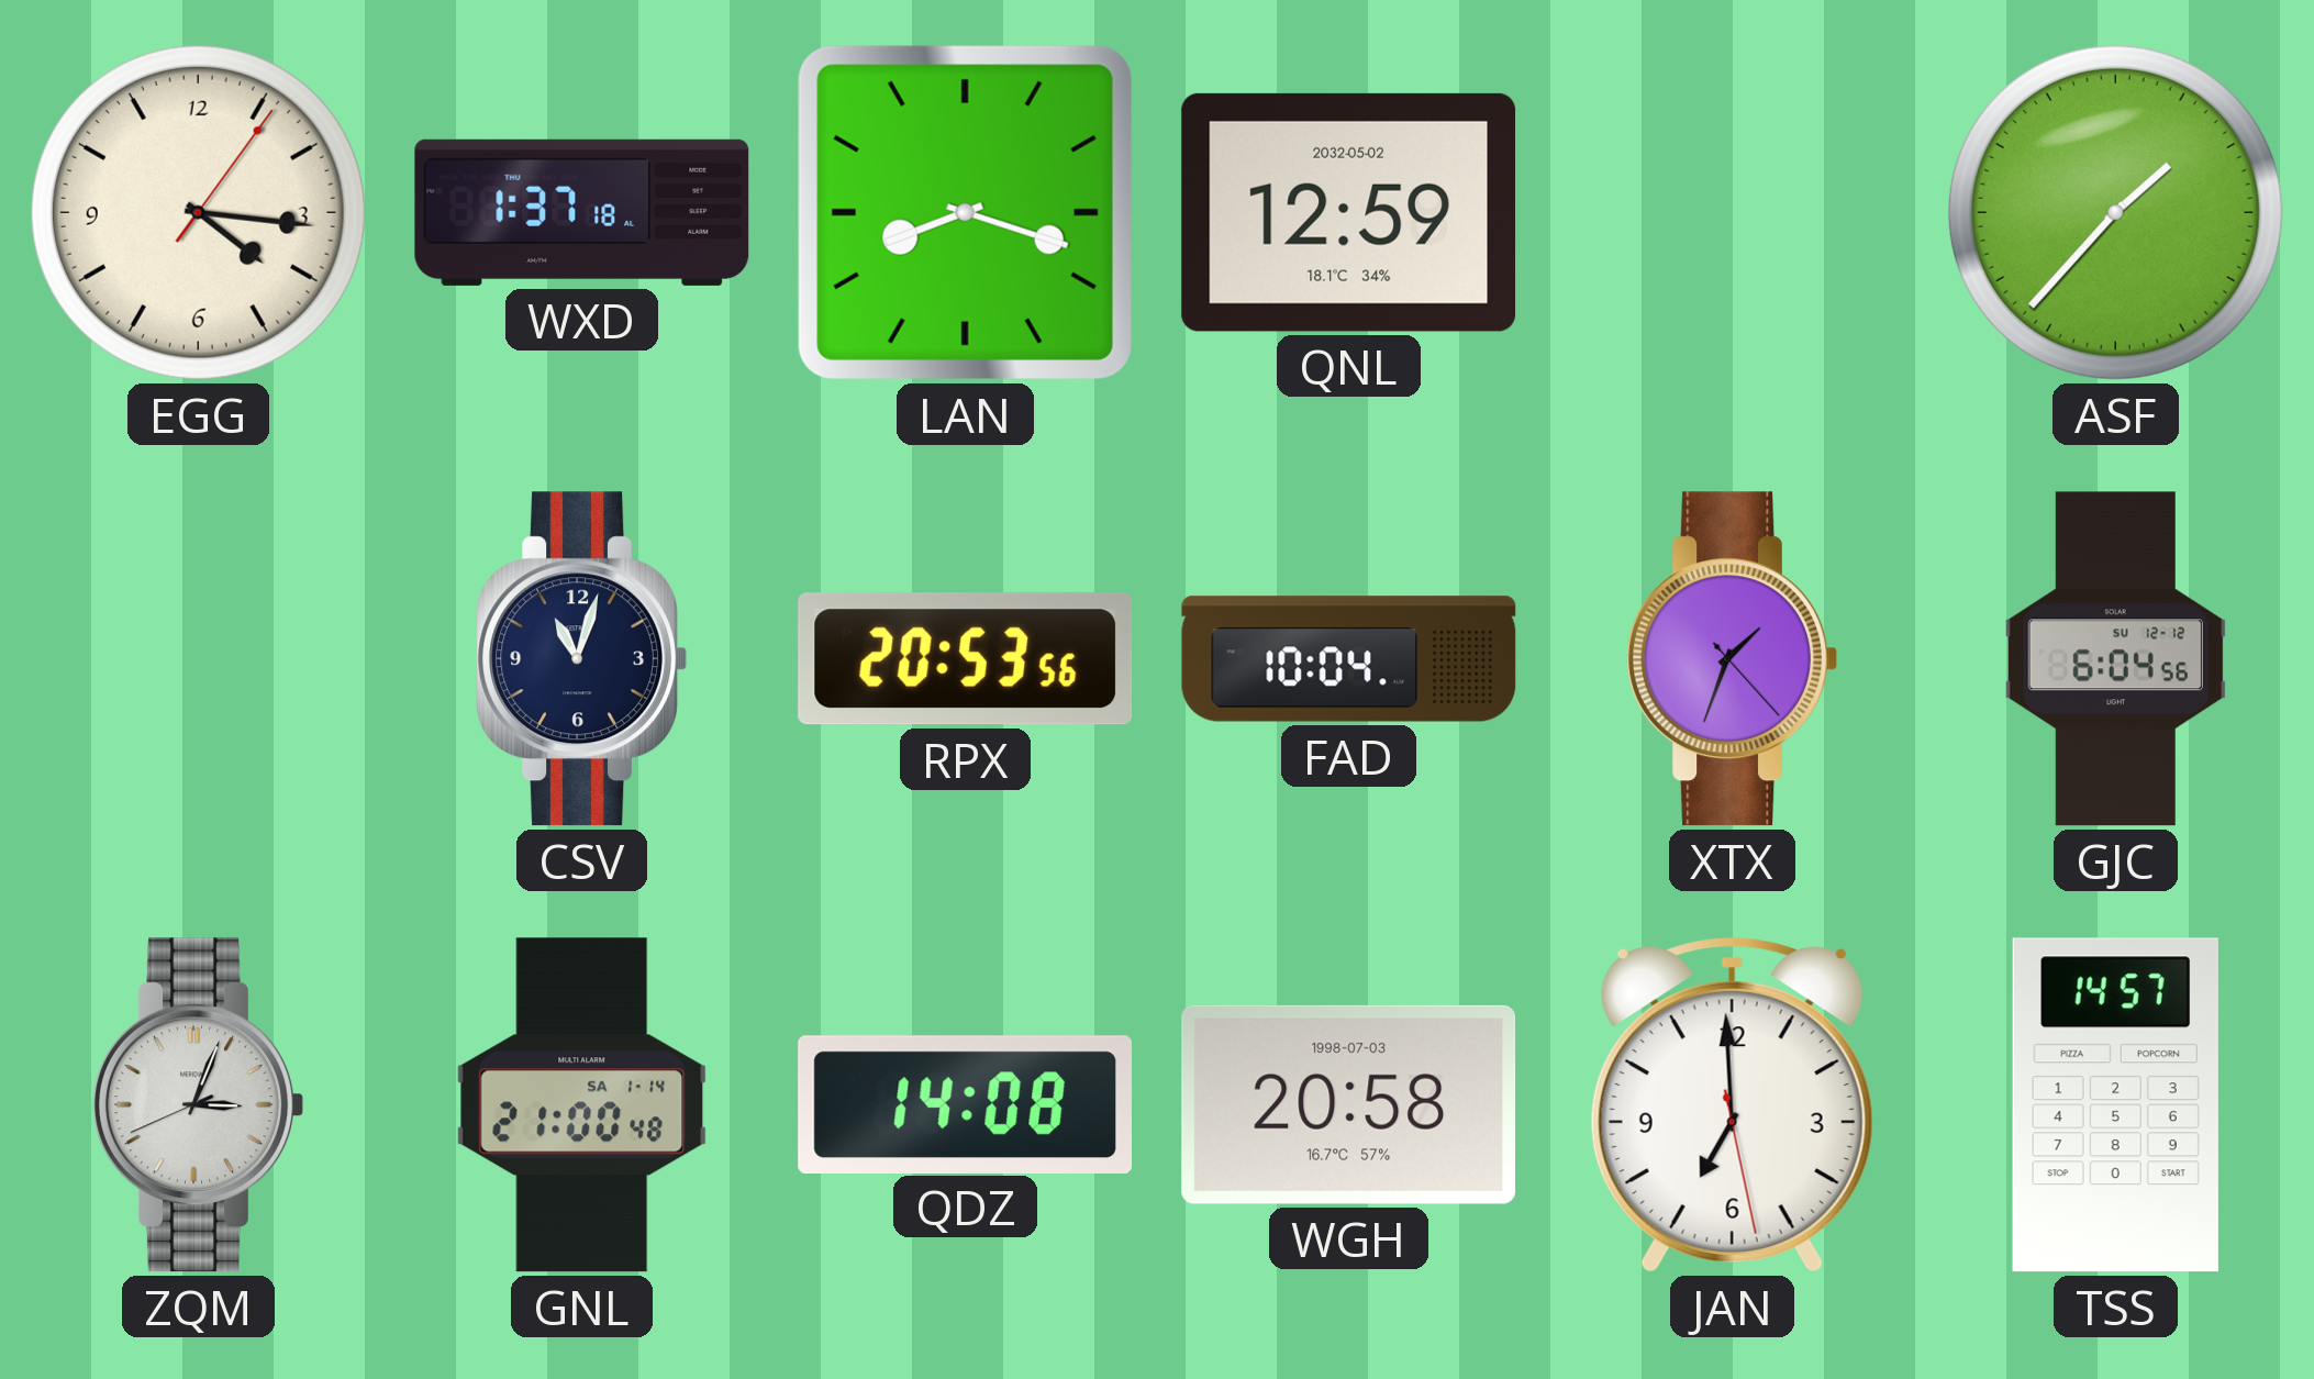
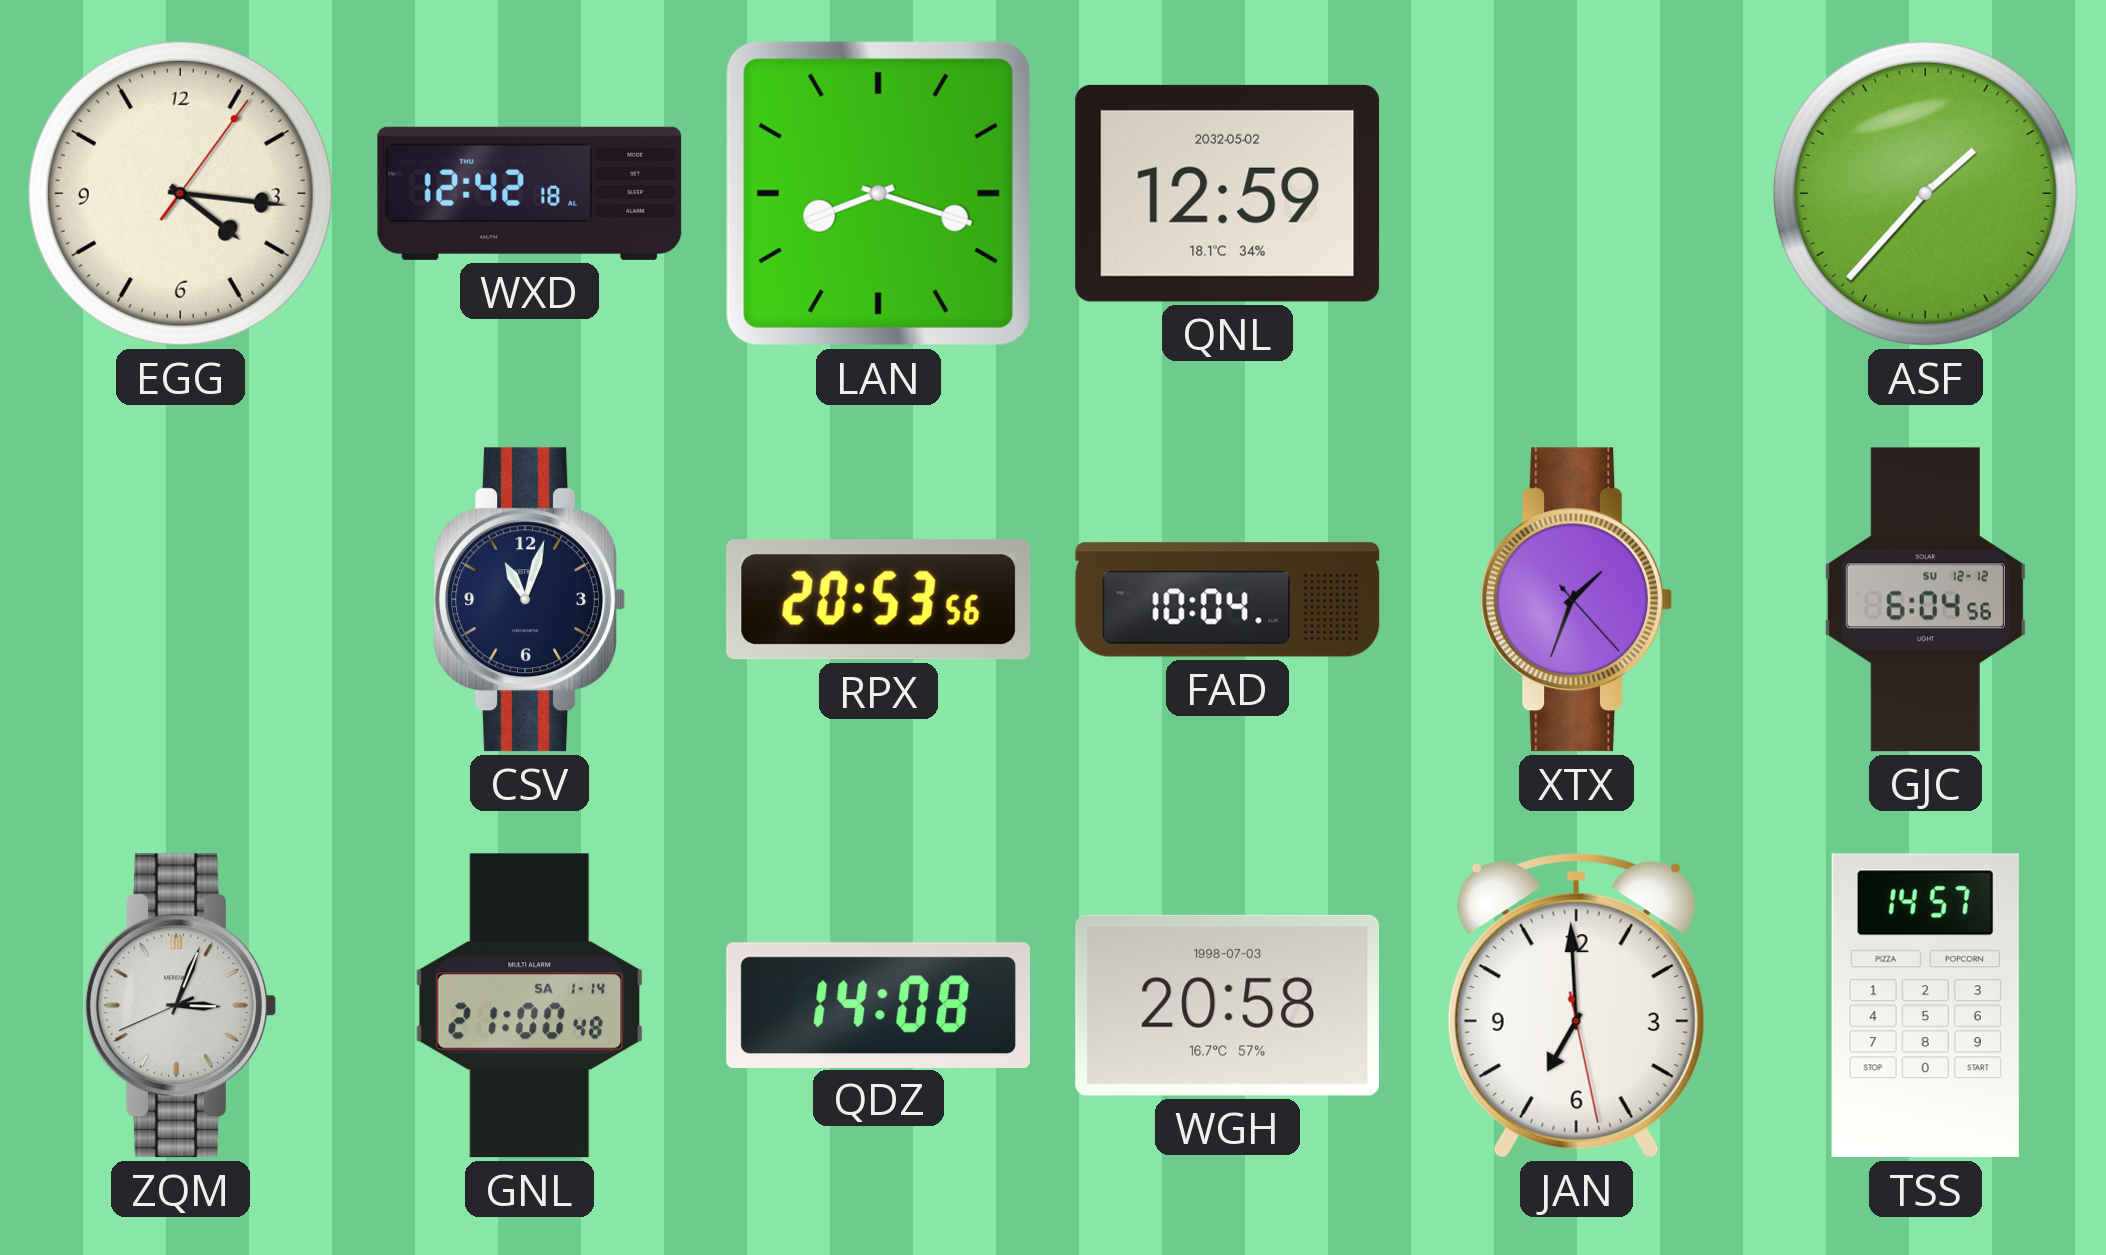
WXD: 1:37 -> 12:42
